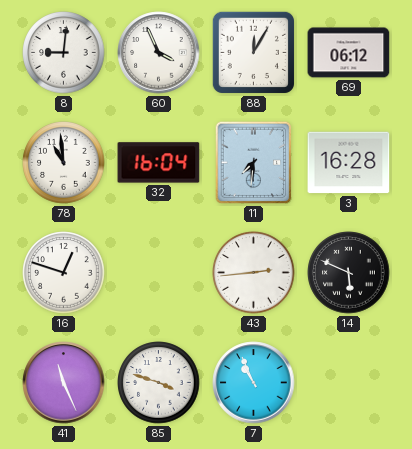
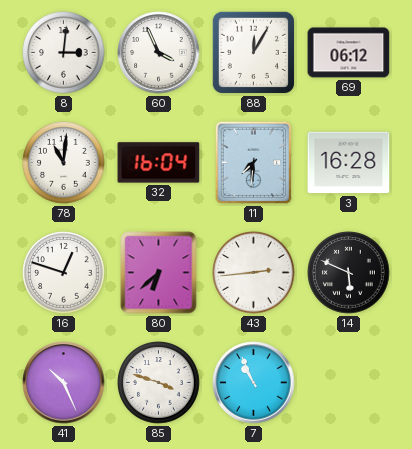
8: 9:01 -> 3:01
78: 10:59 -> 11:01
80: none -> 6:38
41: 11:26 -> 10:26
